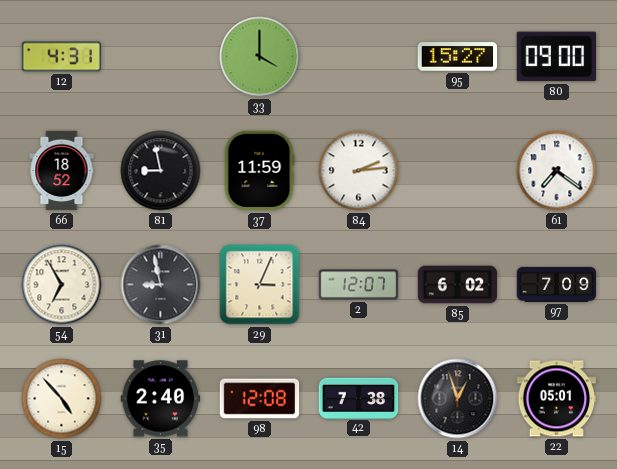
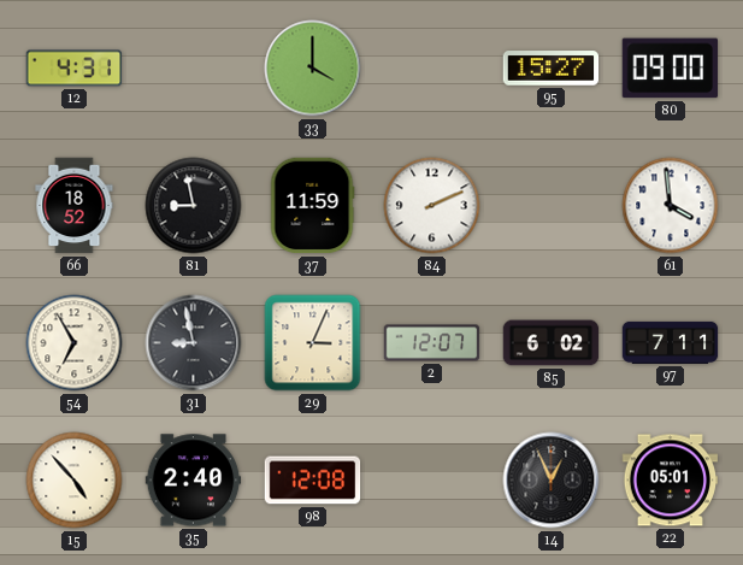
84: 2:14 -> 2:11
61: 7:21 -> 3:59
97: 7:09 -> 7:11
42: 7:38 -> none
14: 12:57 -> 12:56
